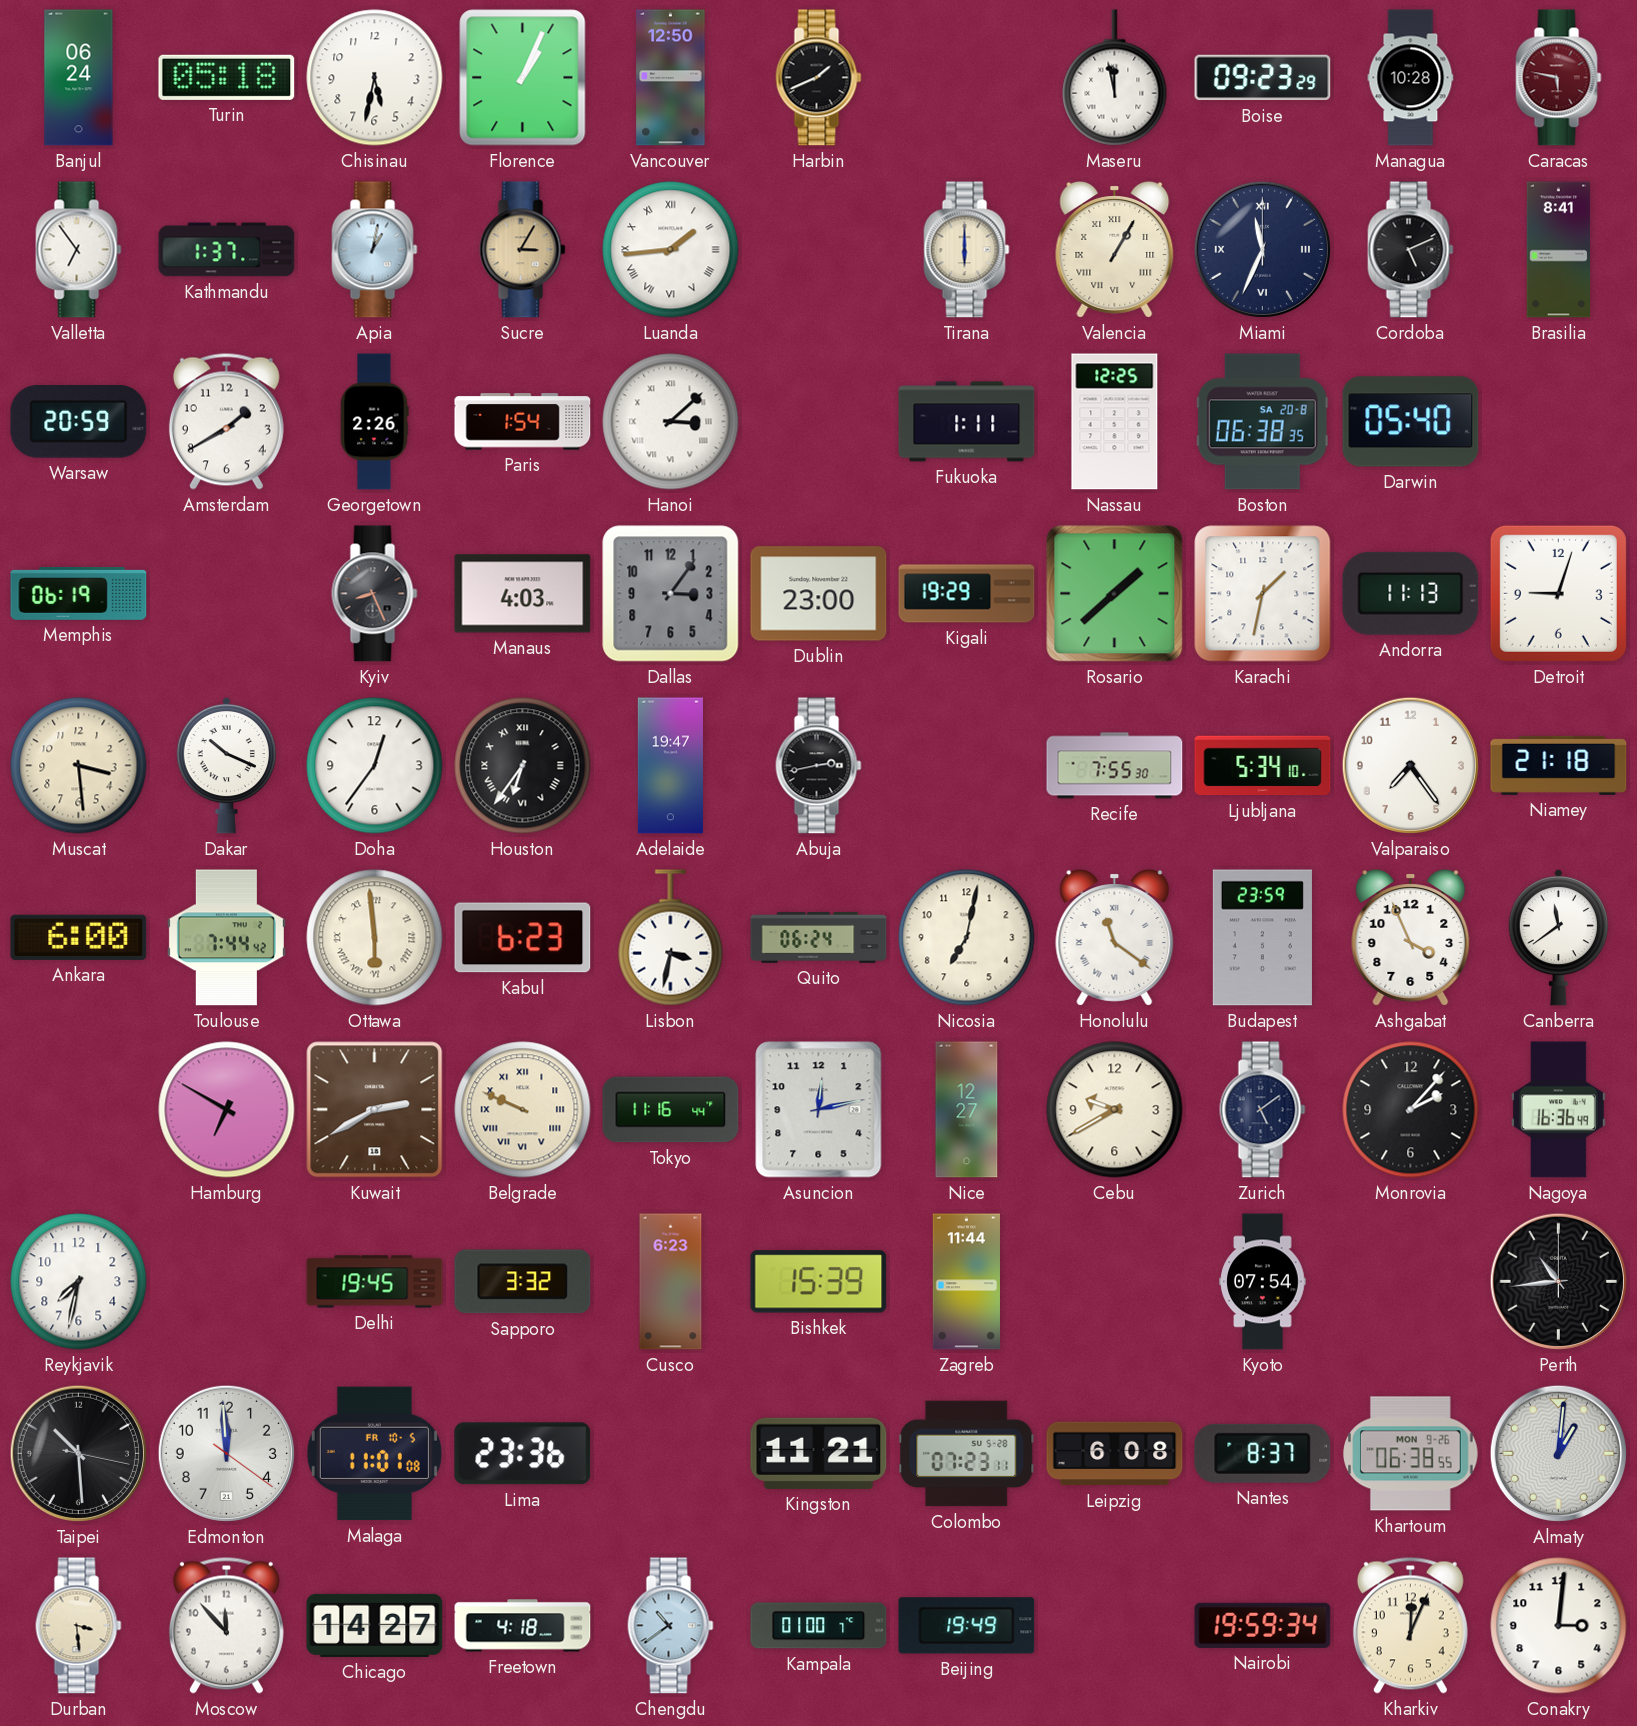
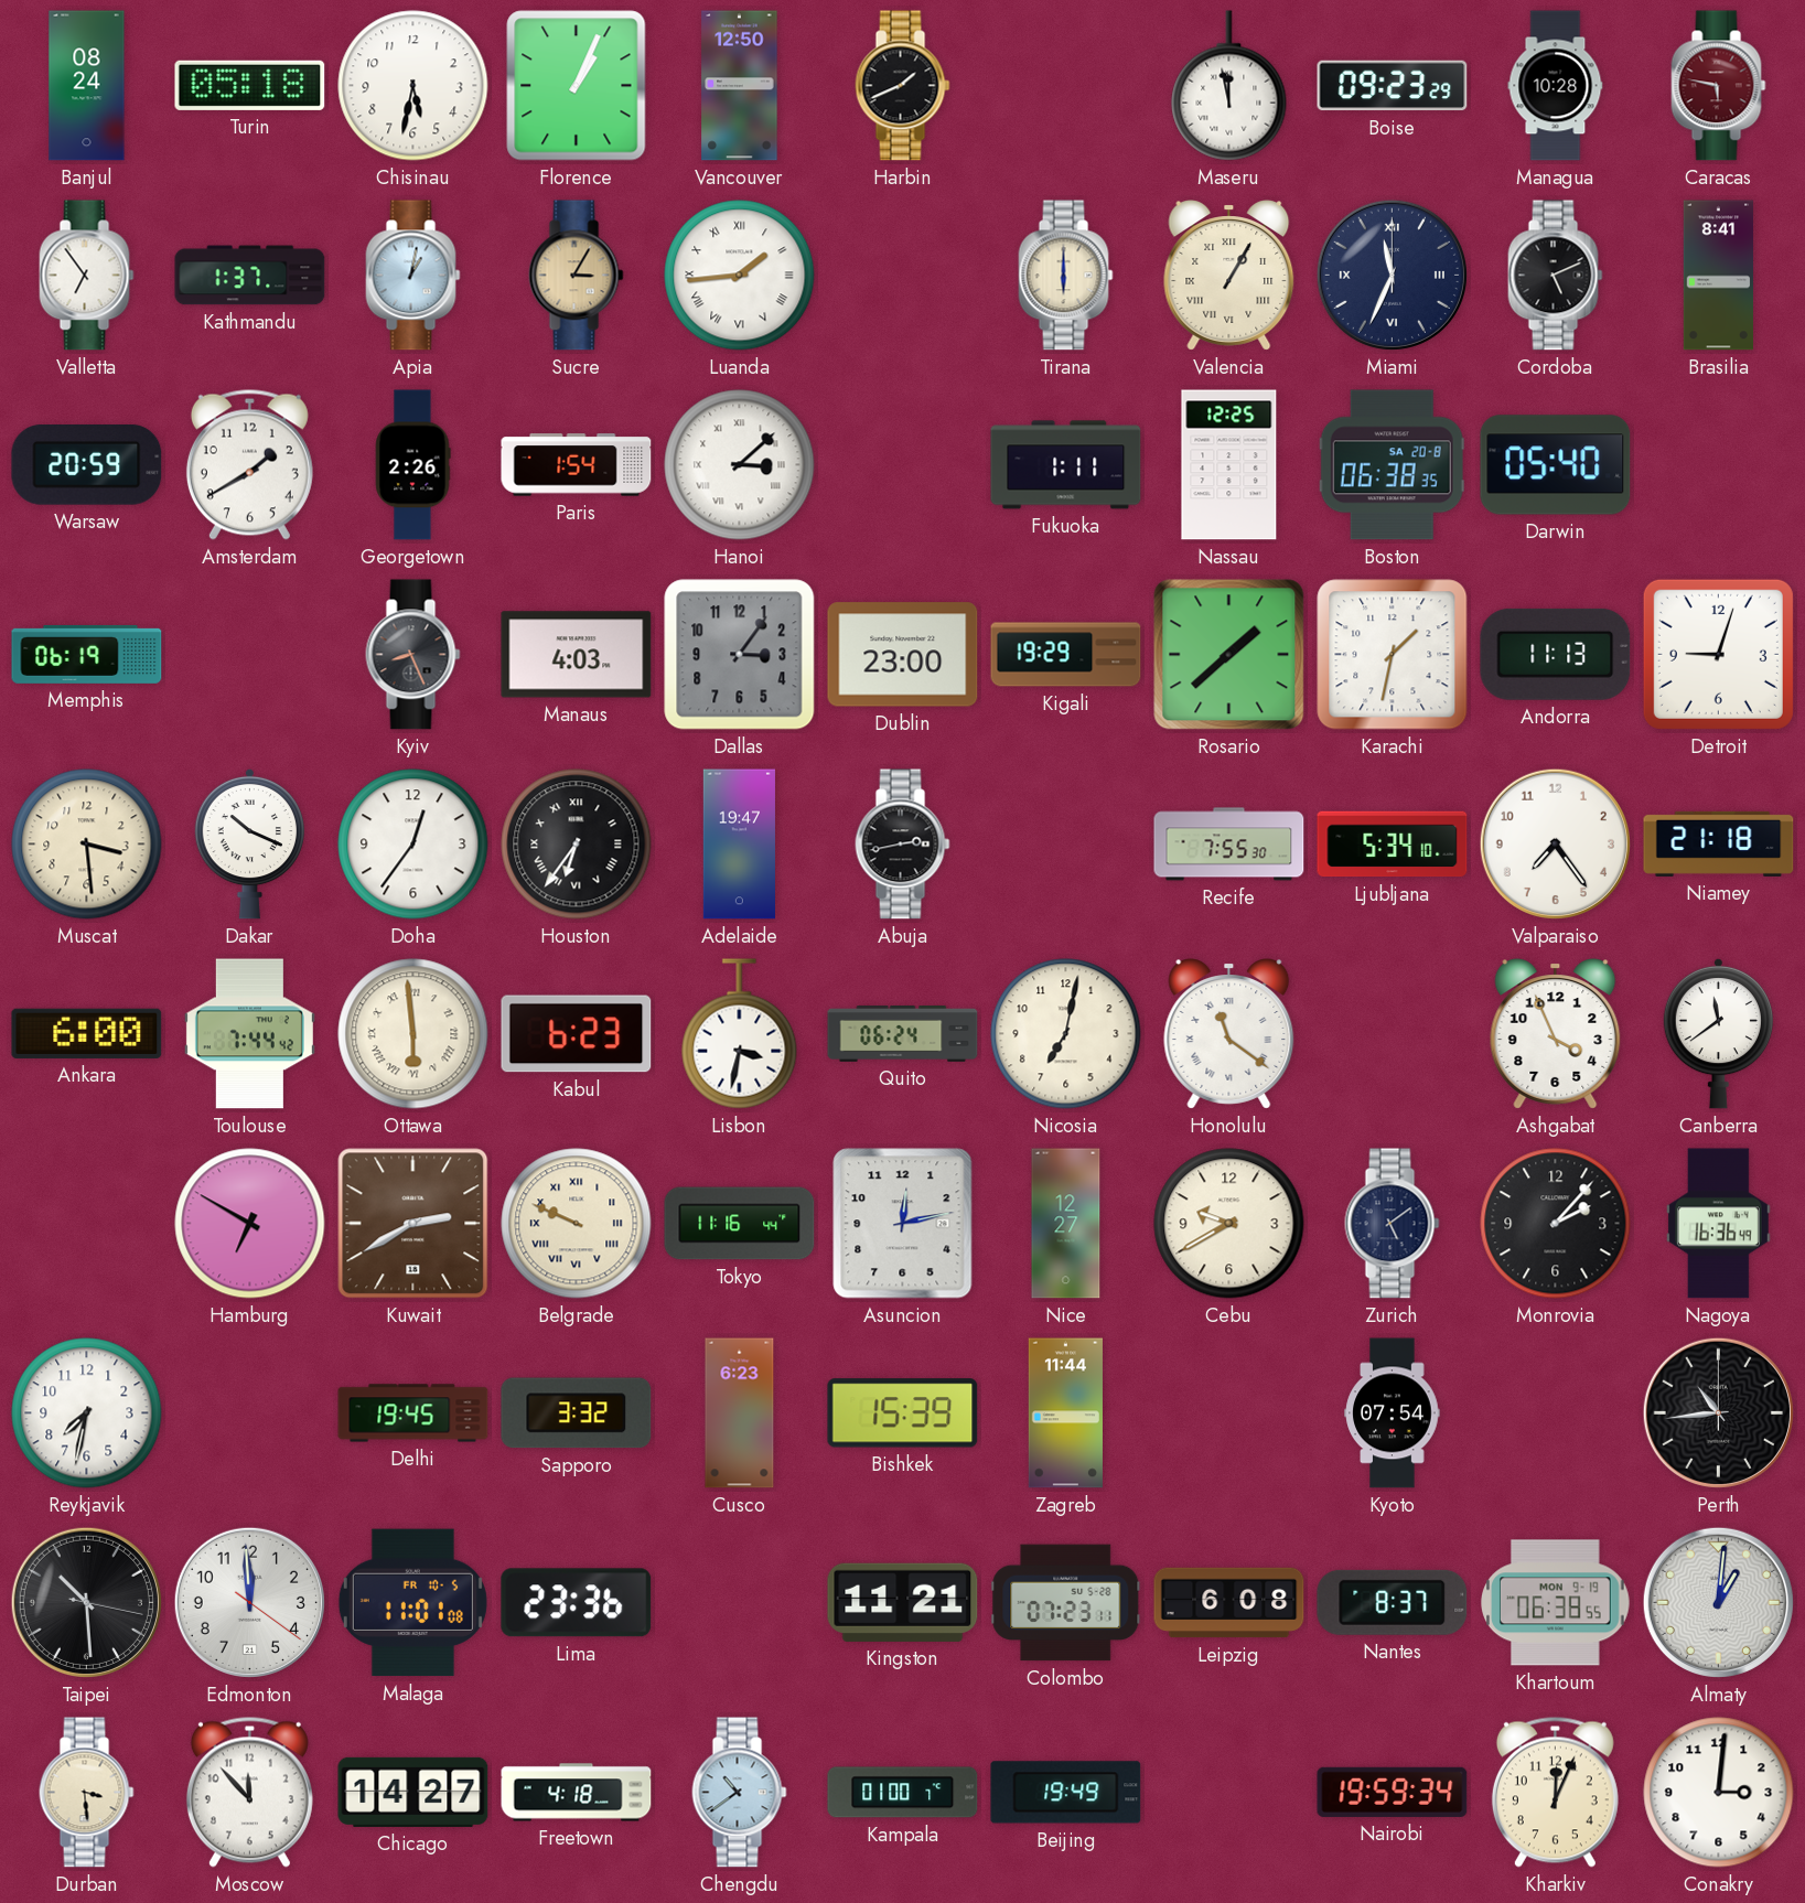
Banjul: 06:24 -> 08:24
Budapest: 23:59 -> none
Khartoum date: MON 9-26 -> MON 9-19
